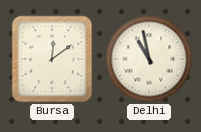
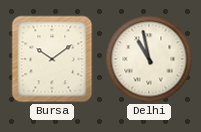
Bursa: 12:09 -> 10:09
